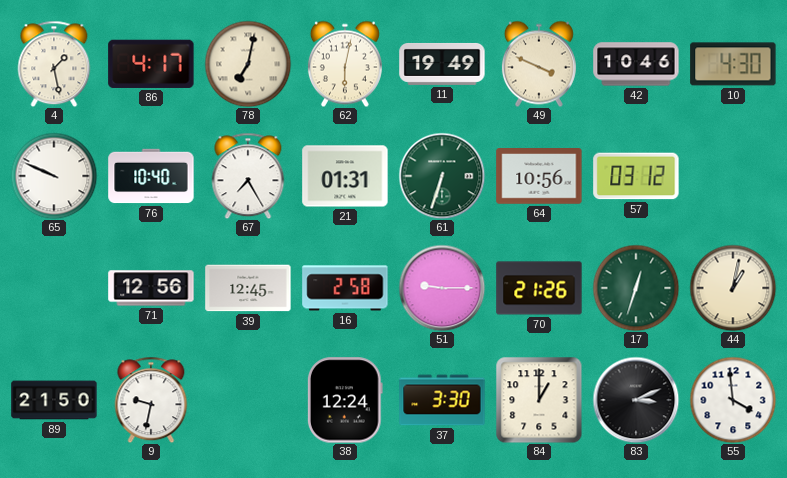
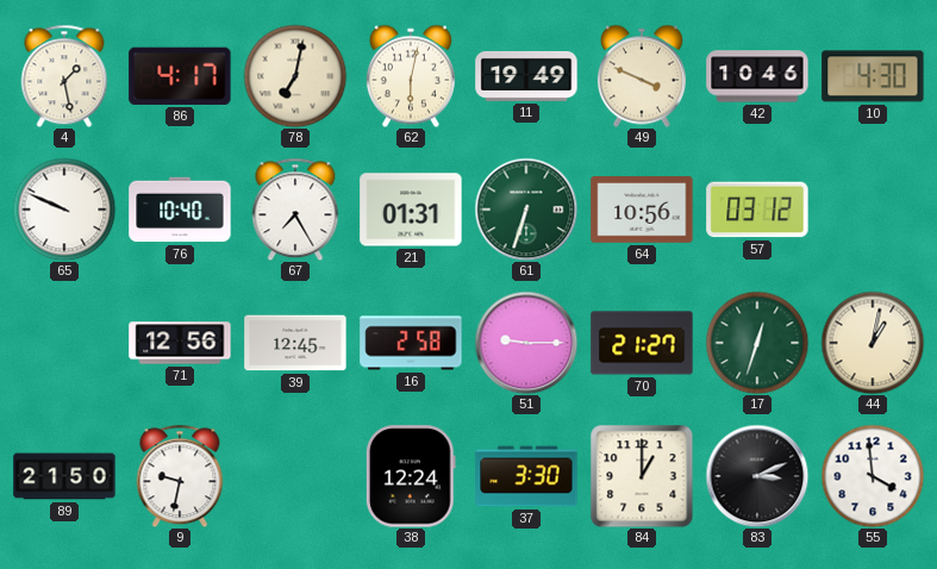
70: 21:26 -> 21:27
